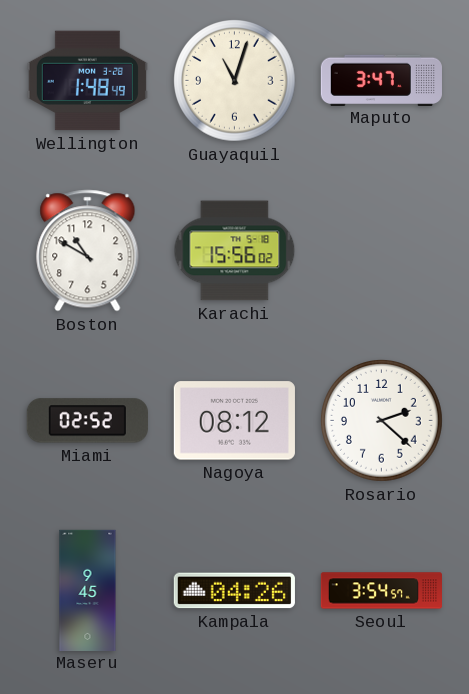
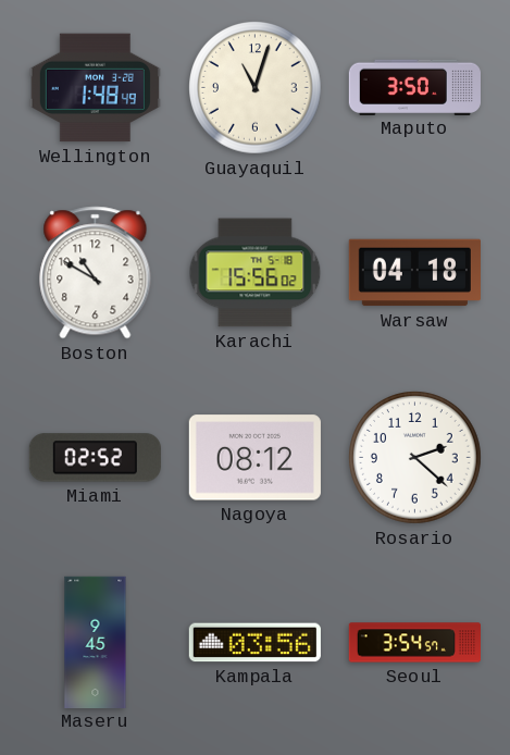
Maputo: 3:47 -> 3:50
Warsaw: none -> 04:18
Kampala: 04:26 -> 03:56
